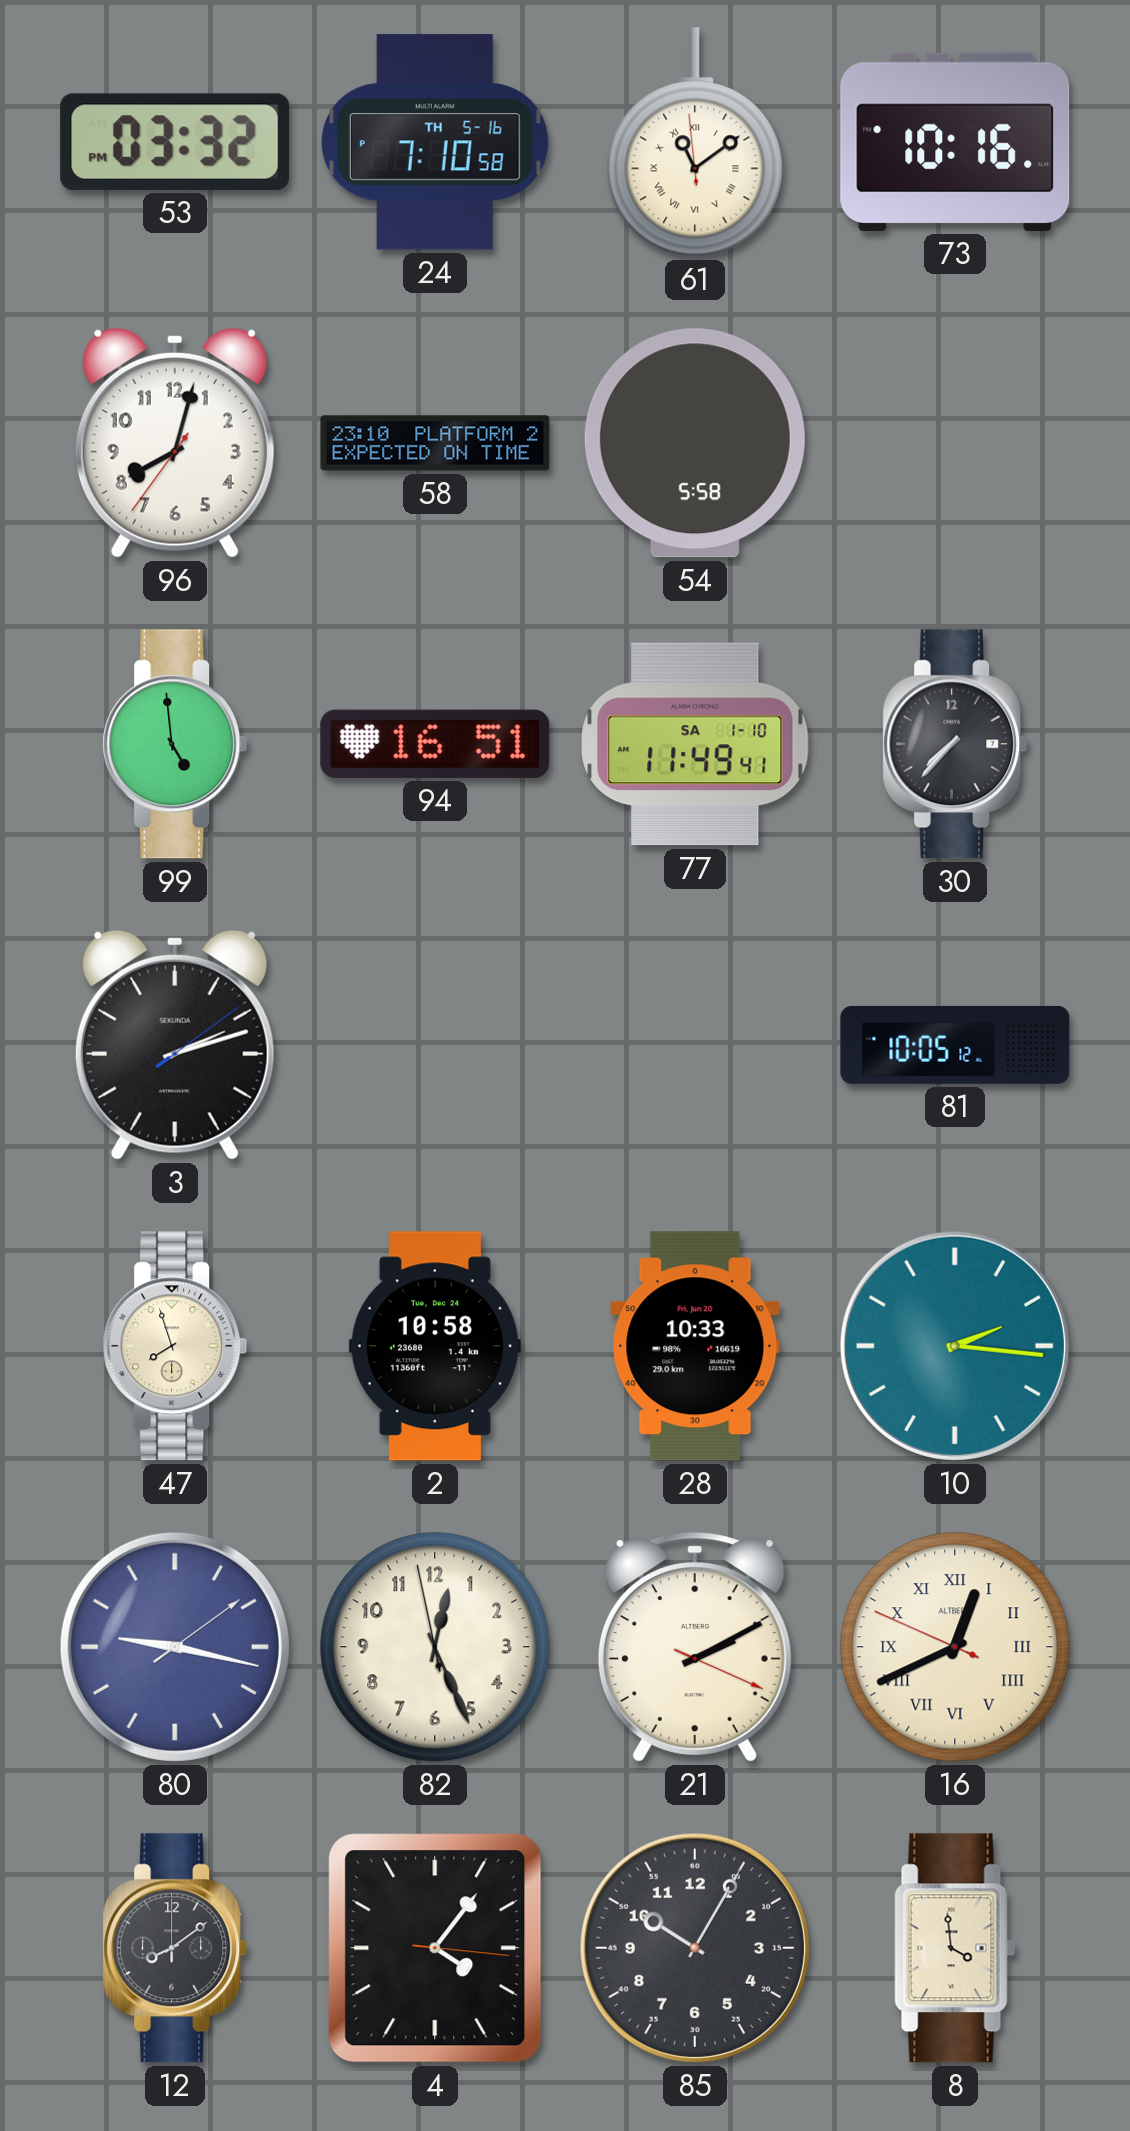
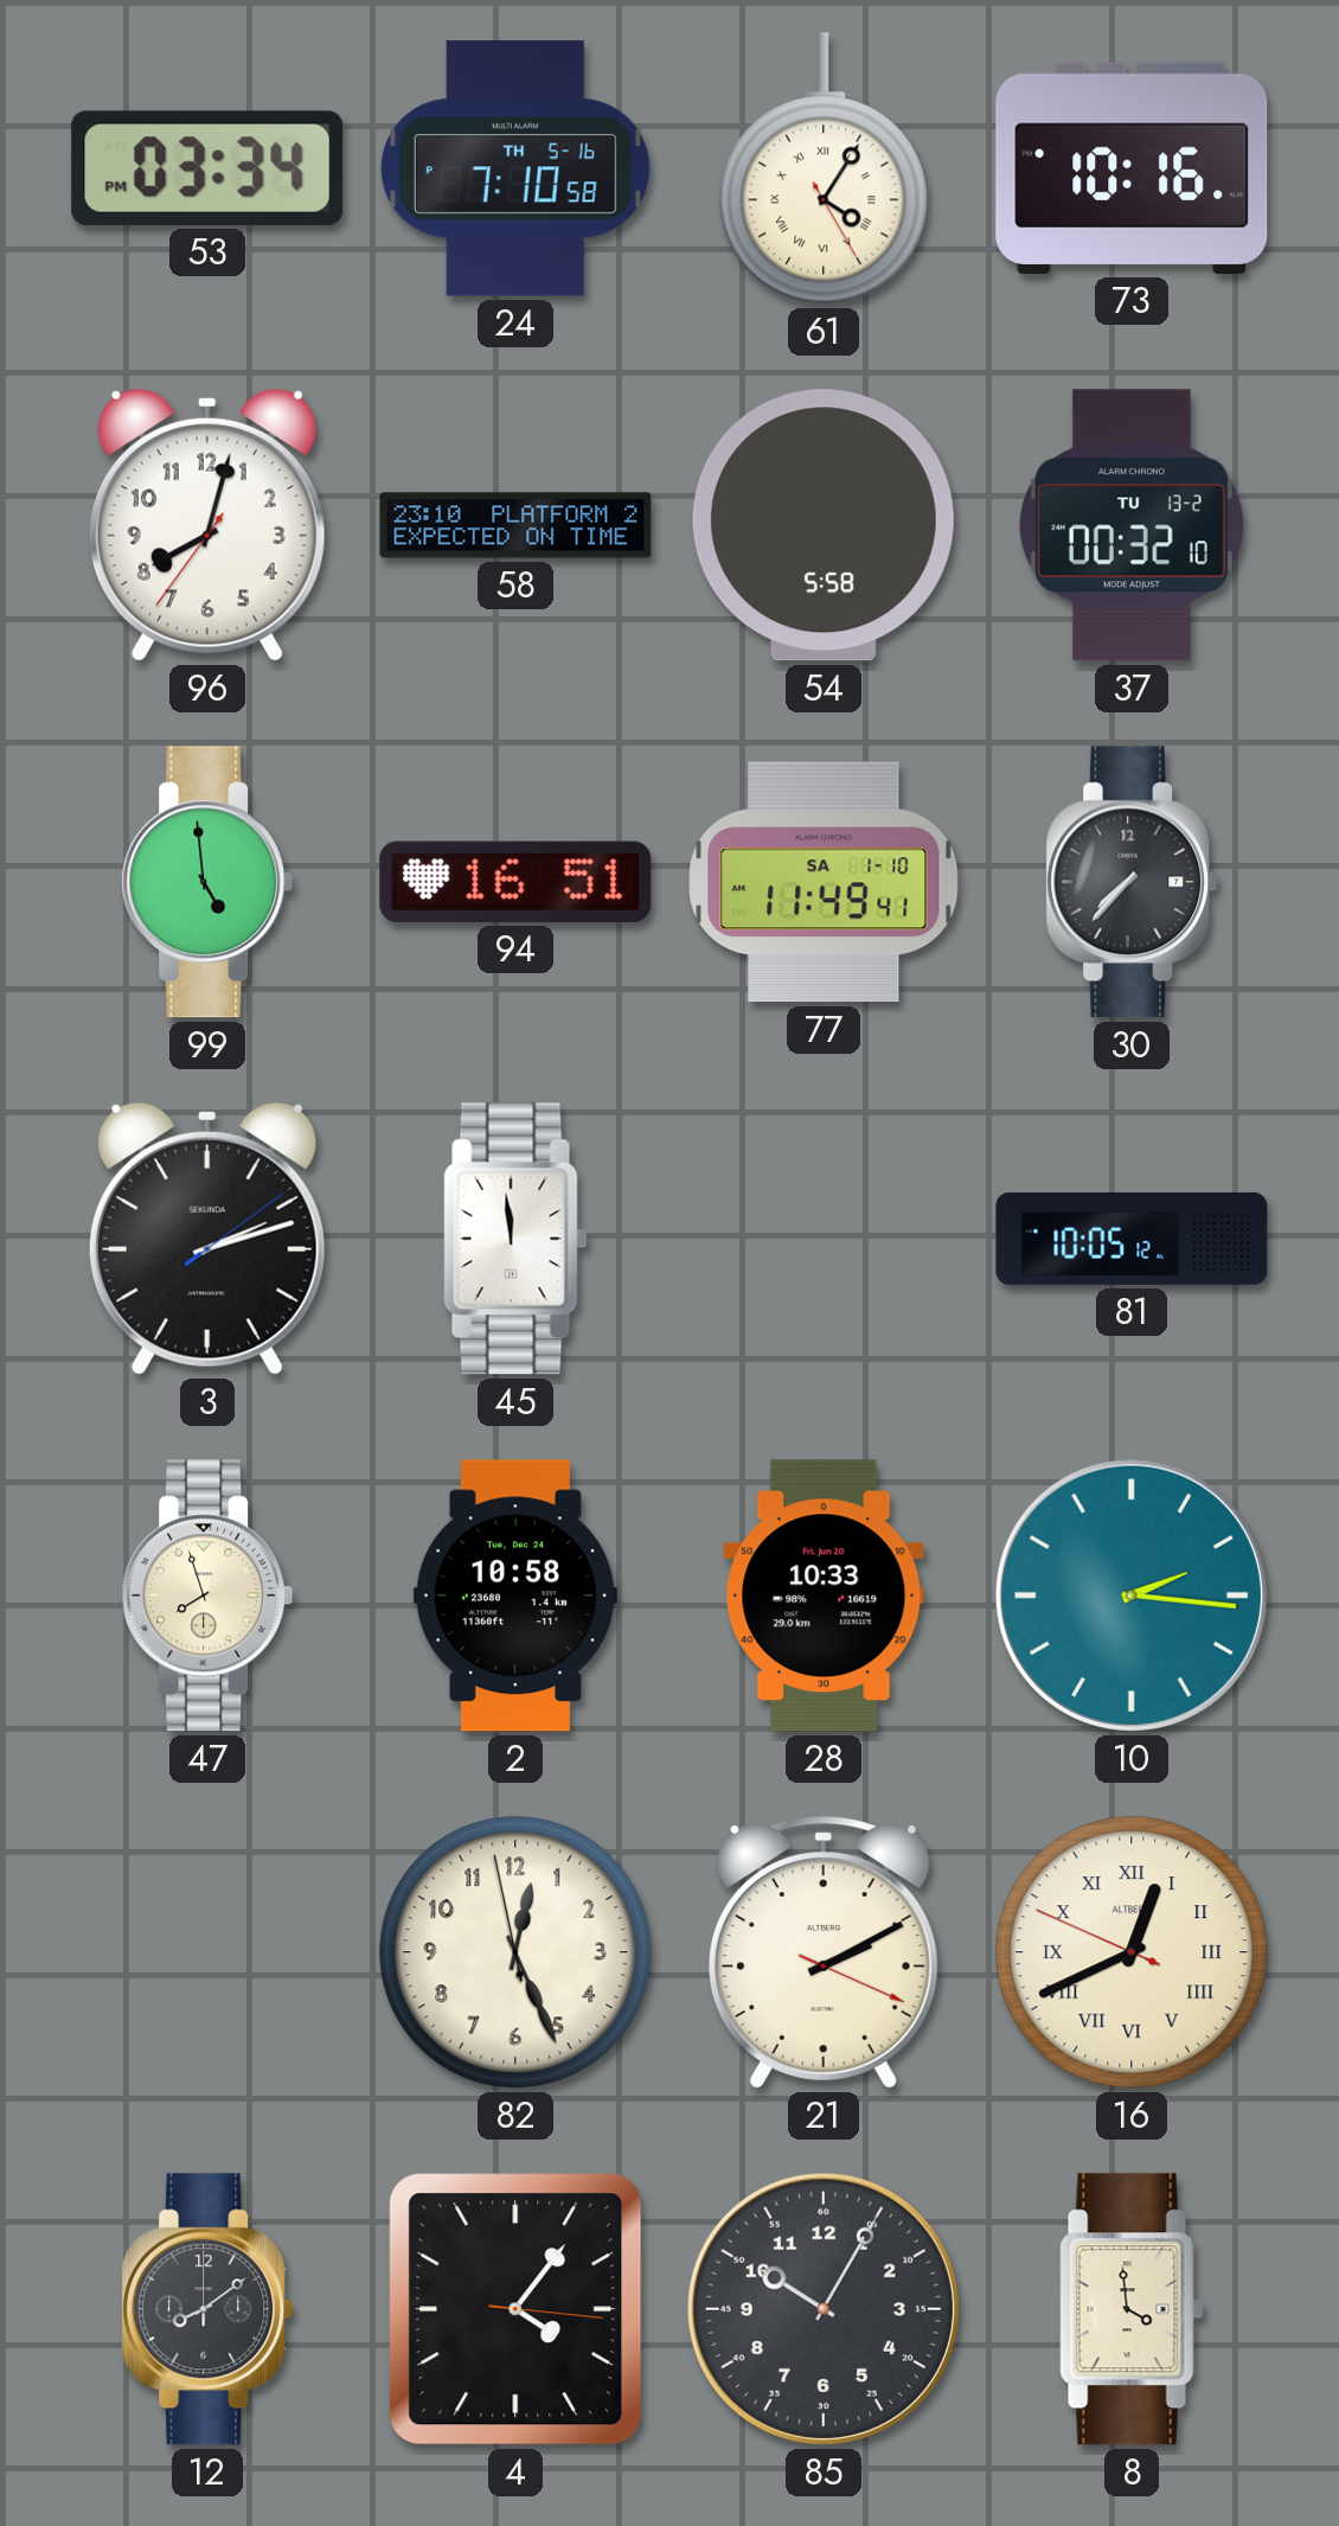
53: 03:32 -> 03:34
61: 11:08 -> 4:05
37: none -> 00:32
45: none -> 11:59
80: 9:17 -> none
